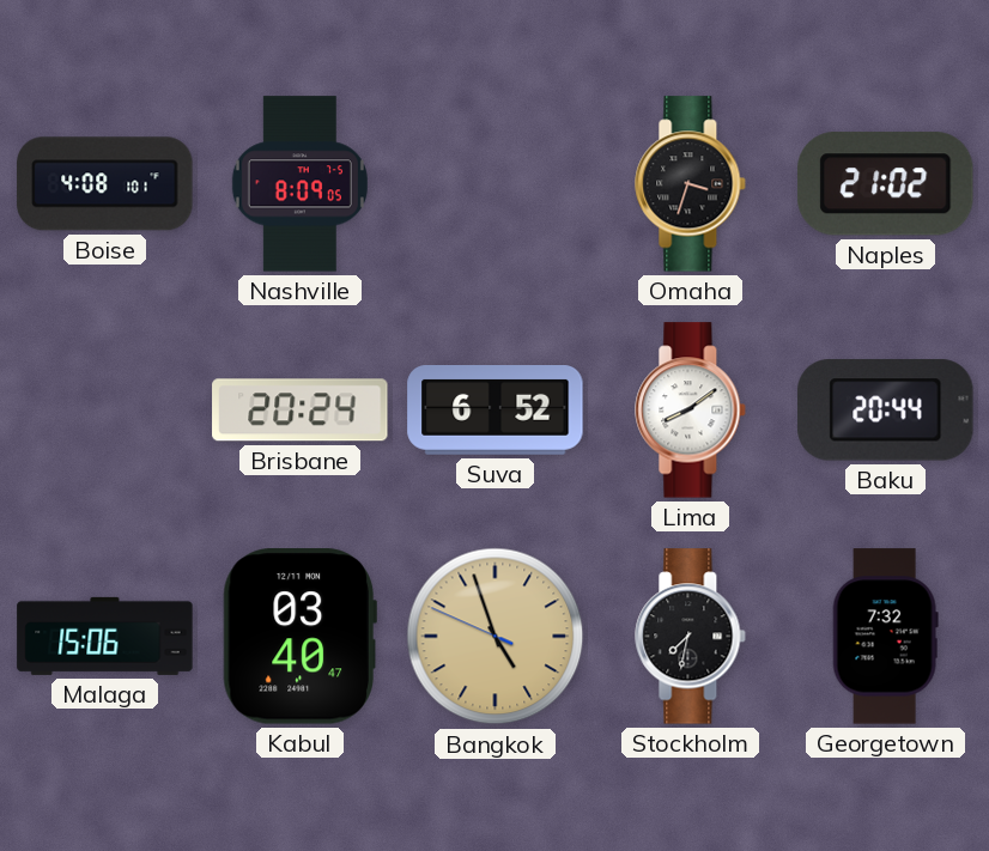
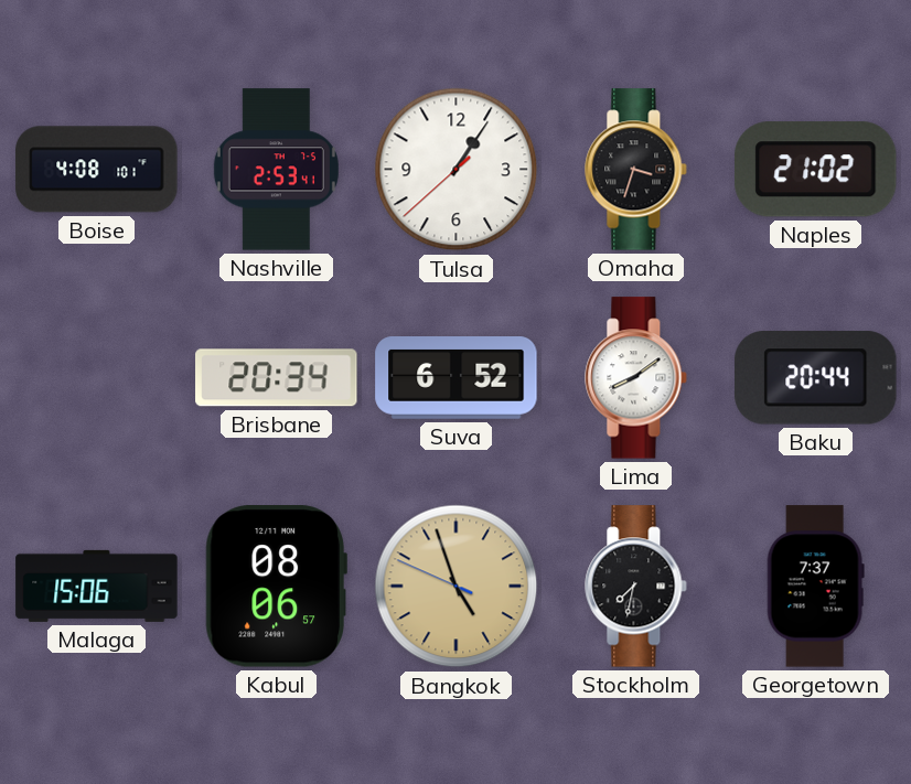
Nashville: 8:09 -> 2:53
Tulsa: none -> 1:05
Brisbane: 20:24 -> 20:34
Kabul: 03:40 -> 08:06
Georgetown: 7:32 -> 7:37
